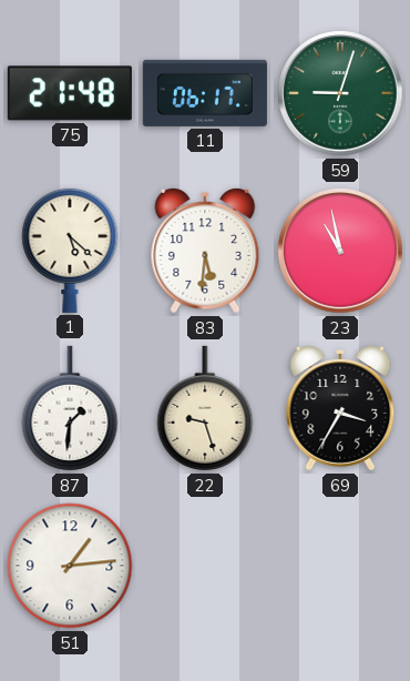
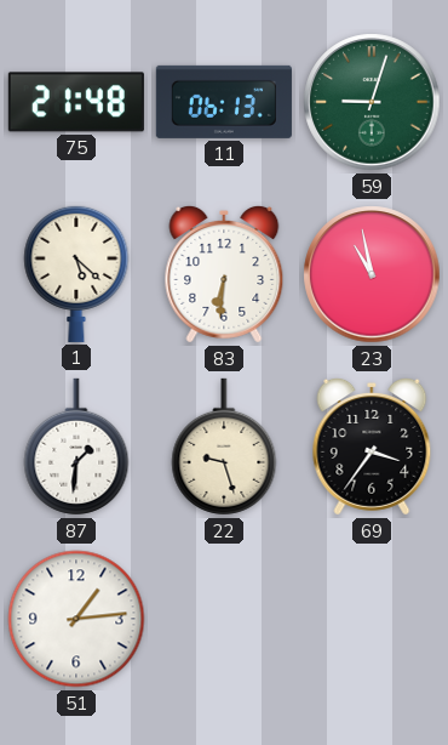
11: 06:17 -> 06:13
83: 5:31 -> 6:31
69: 3:35 -> 3:36
